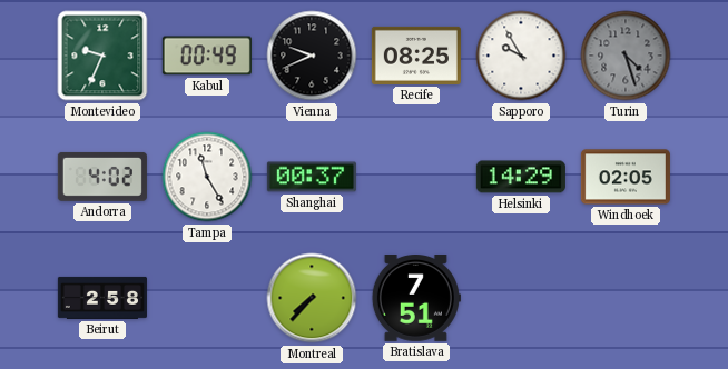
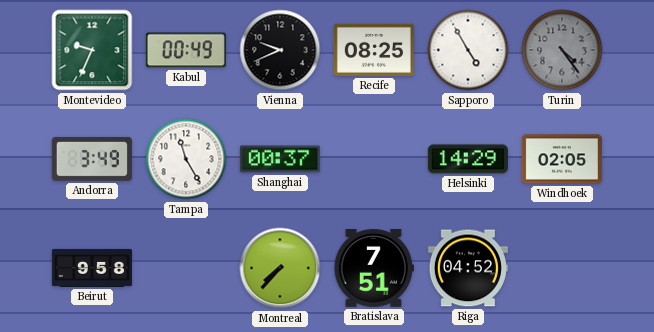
Sapporo: 9:55 -> 4:55
Turin: 4:27 -> 4:24
Andorra: 4:02 -> 3:49
Beirut: 2:58 -> 9:58
Riga: none -> 04:52
